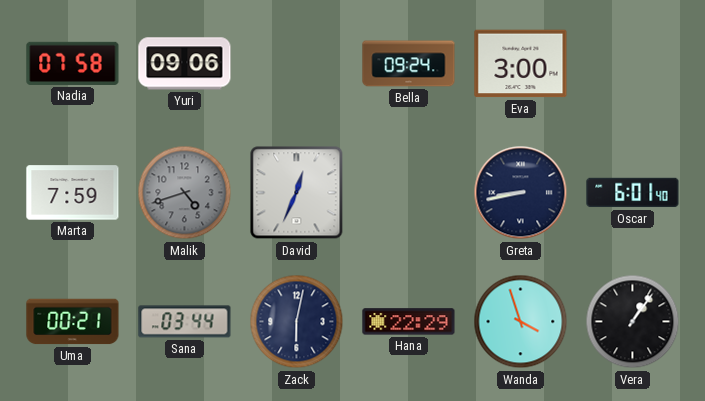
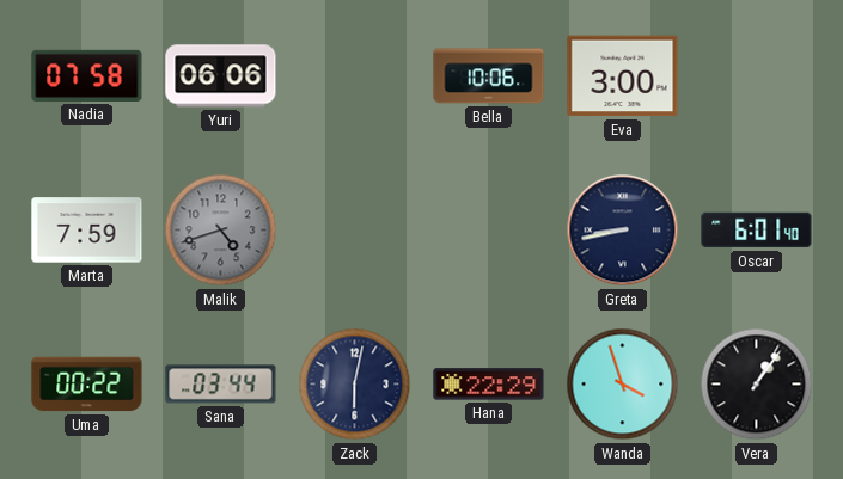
Yuri: 09:06 -> 06:06
Bella: 09:24 -> 10:06
David: 12:34 -> none
Uma: 00:21 -> 00:22
